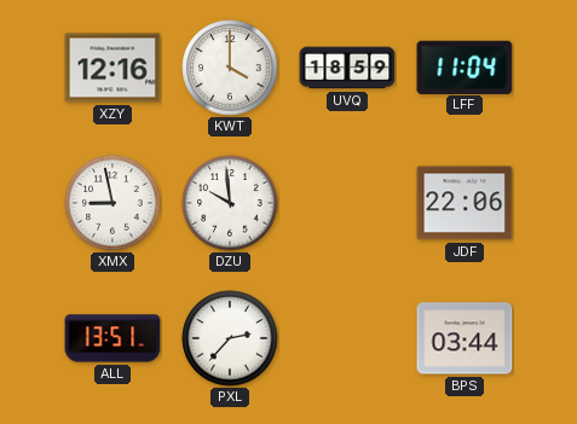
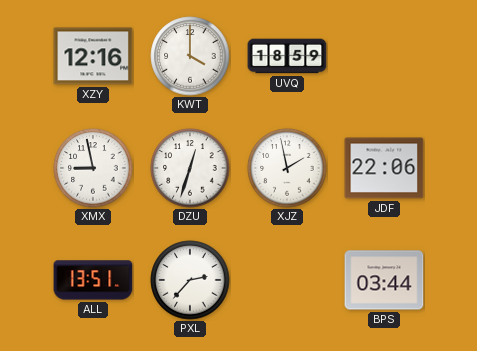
LFF: 11:04 -> none
DZU: 9:59 -> 12:33
XJZ: none -> 1:58
